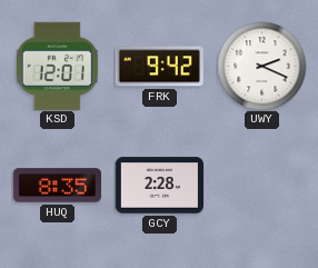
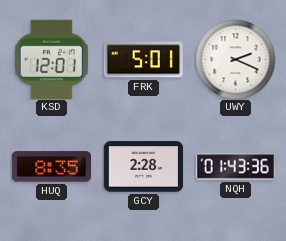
FRK: 9:42 -> 5:01
NQH: none -> 01:43
